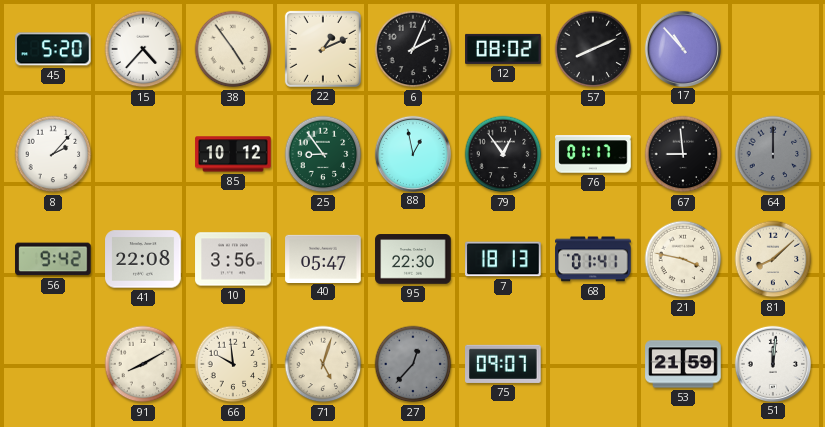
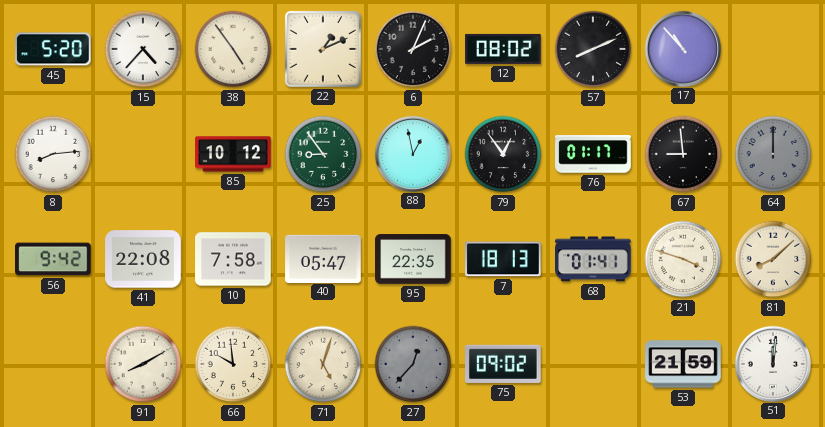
8: 2:07 -> 8:14
10: 3:56 -> 7:58
95: 22:30 -> 22:35
21: 3:47 -> 3:48
75: 09:07 -> 09:02
